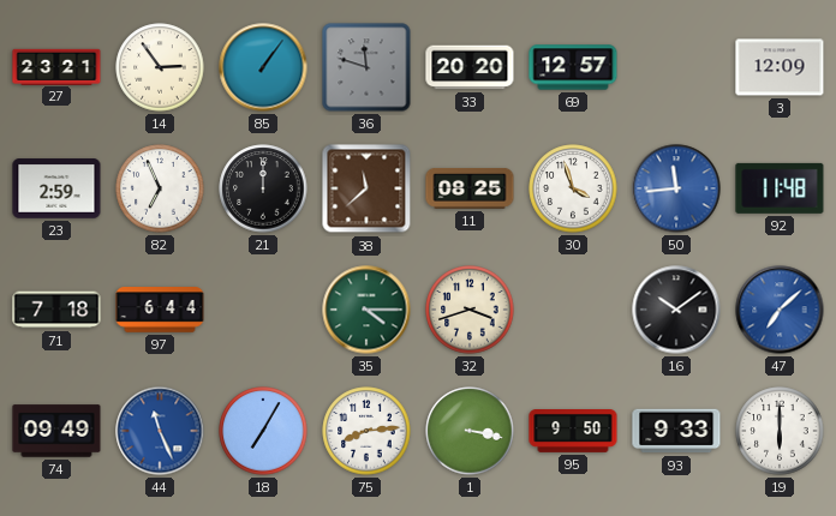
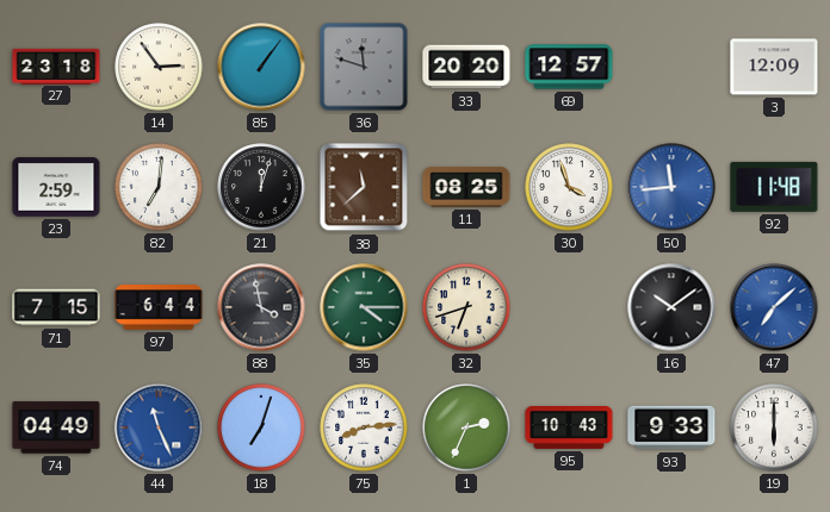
27: 23:21 -> 23:18
82: 6:56 -> 7:01
21: 12:00 -> 12:03
71: 7:18 -> 7:15
88: none -> 3:58
32: 3:42 -> 6:42
74: 09:49 -> 04:49
18: 7:05 -> 7:03
1: 3:17 -> 2:34
95: 9:50 -> 10:43
